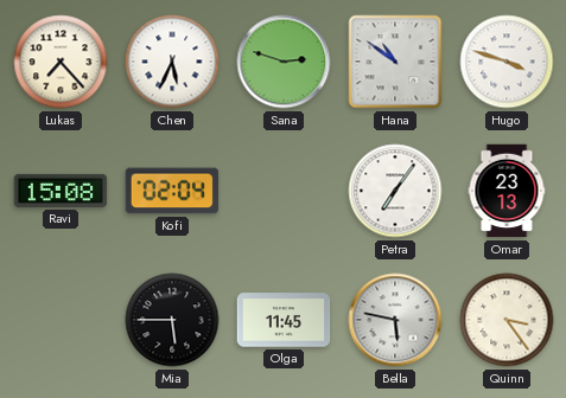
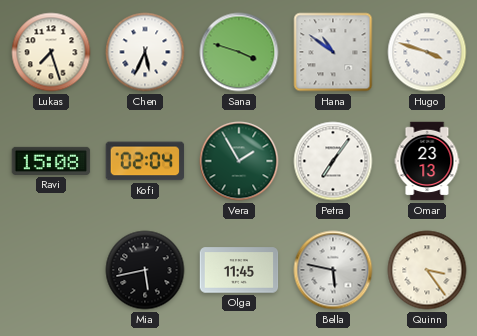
Lukas: 7:23 -> 7:27
Sana: 2:48 -> 3:48
Vera: none -> 1:55
Mia: 5:45 -> 5:43
